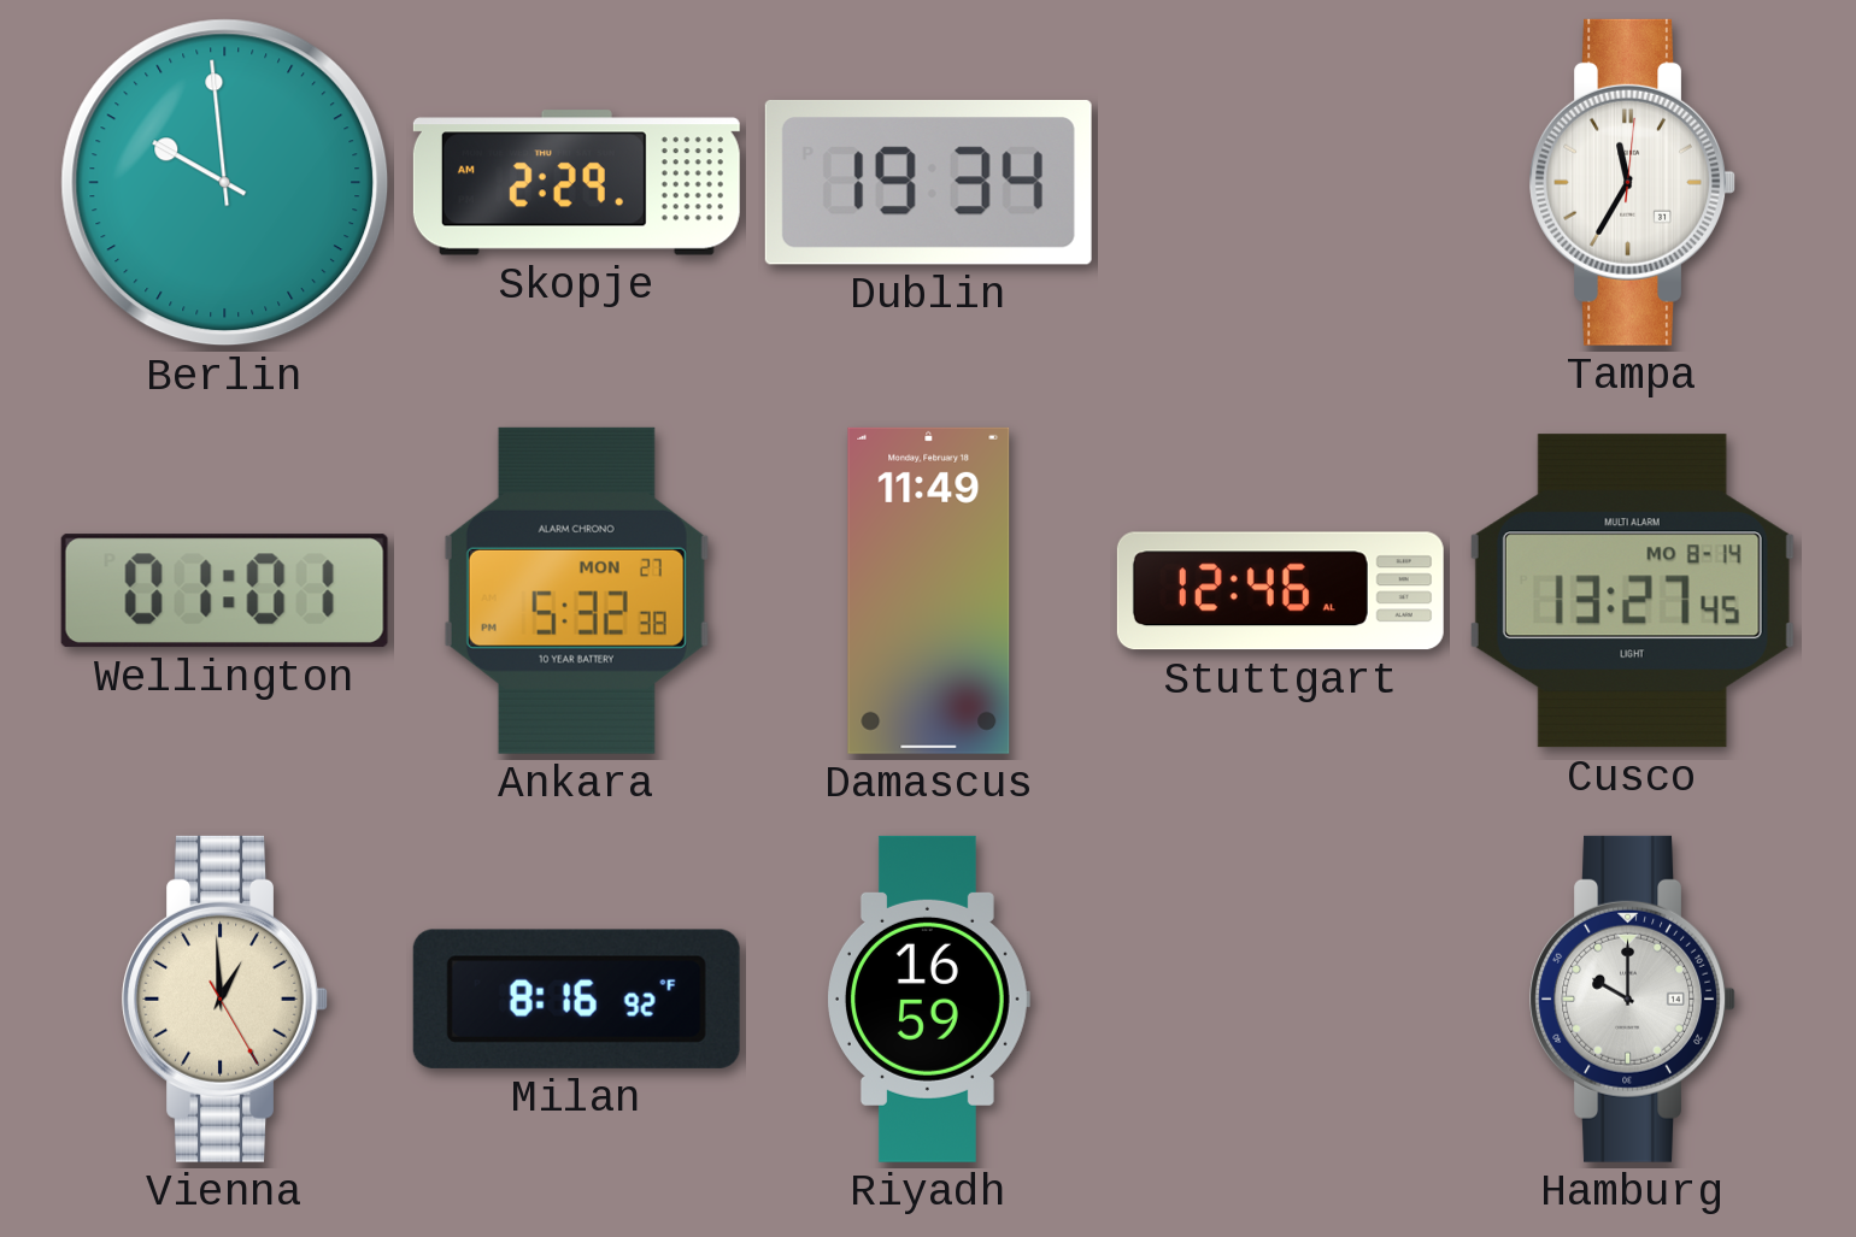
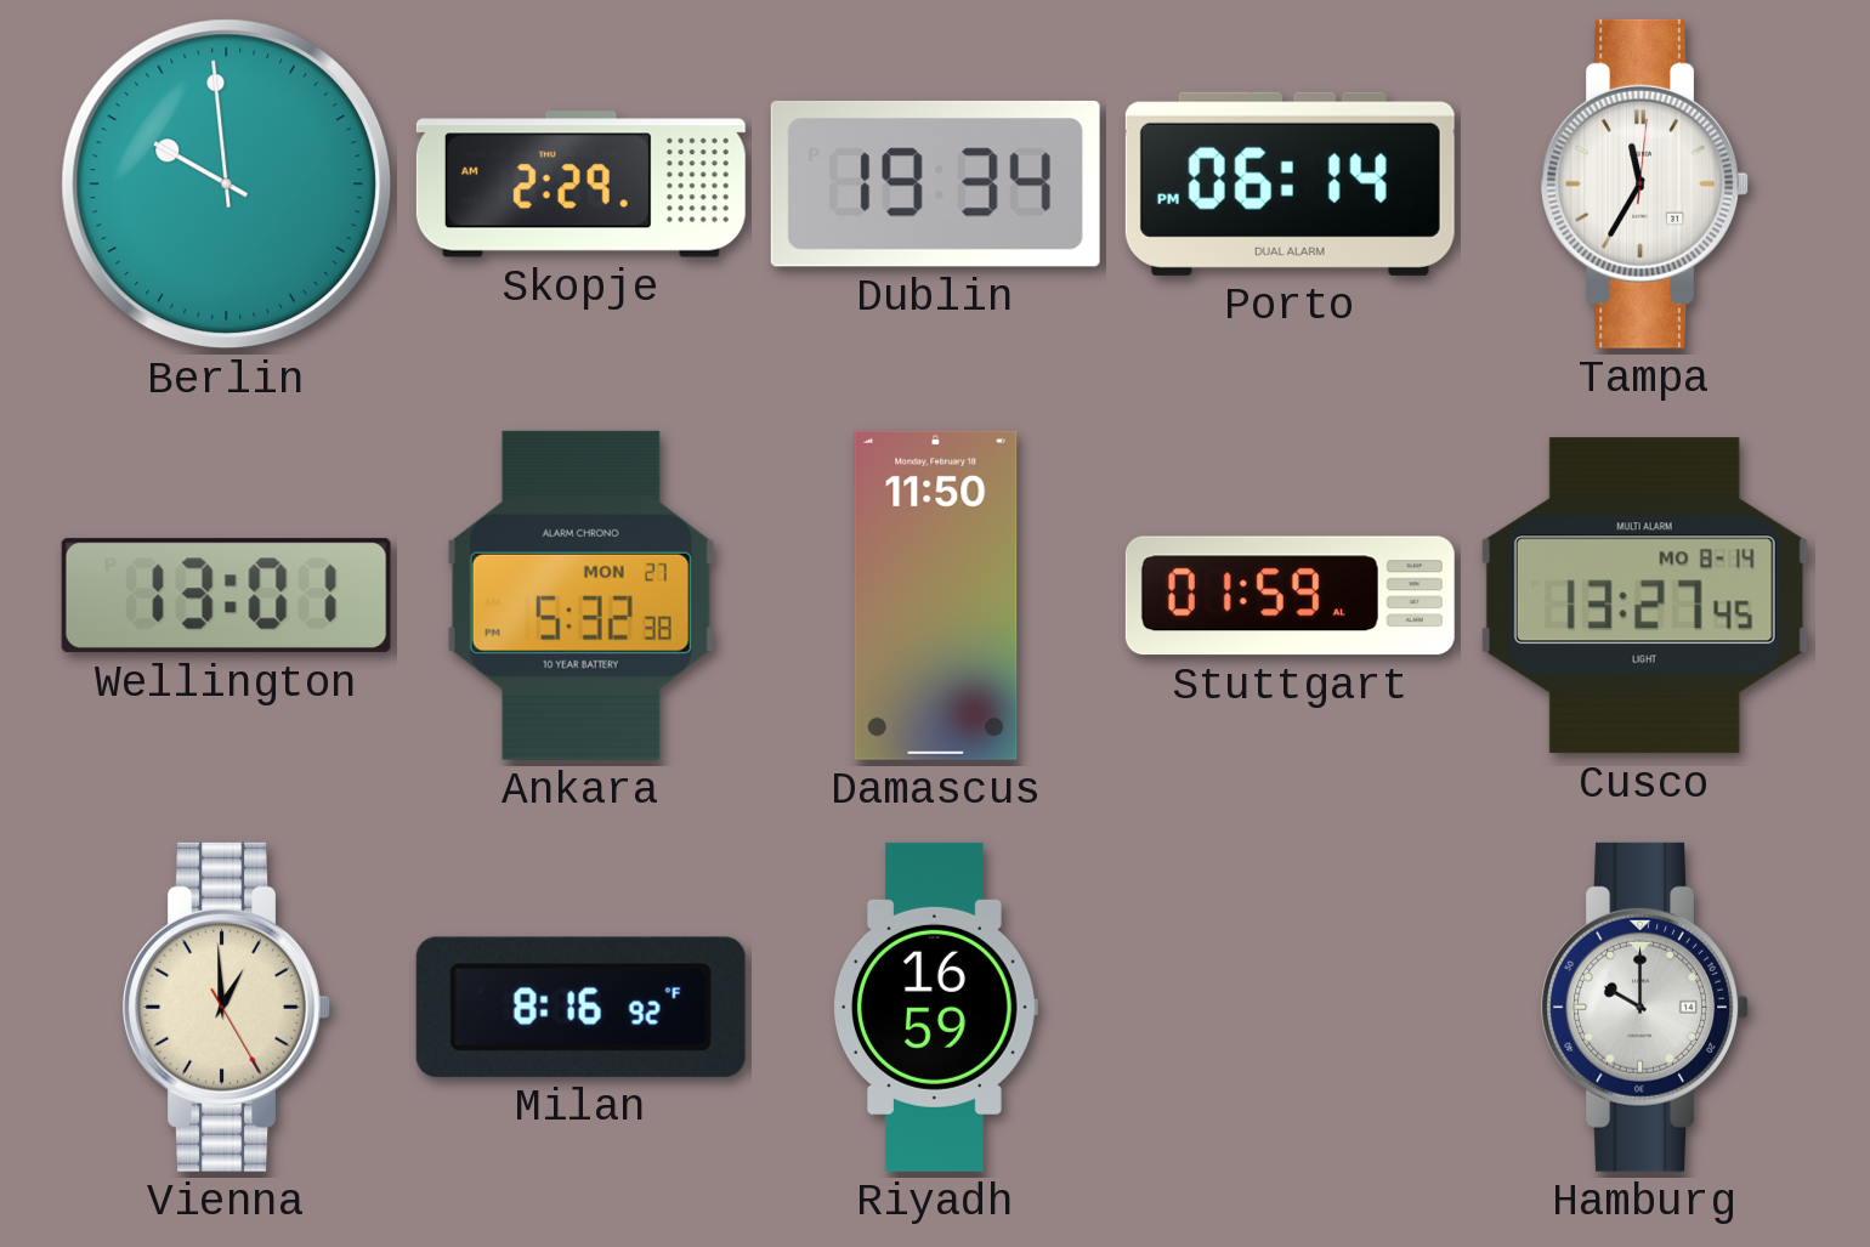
Porto: none -> 06:14
Wellington: 01:01 -> 13:01
Damascus: 11:49 -> 11:50
Stuttgart: 12:46 -> 01:59
